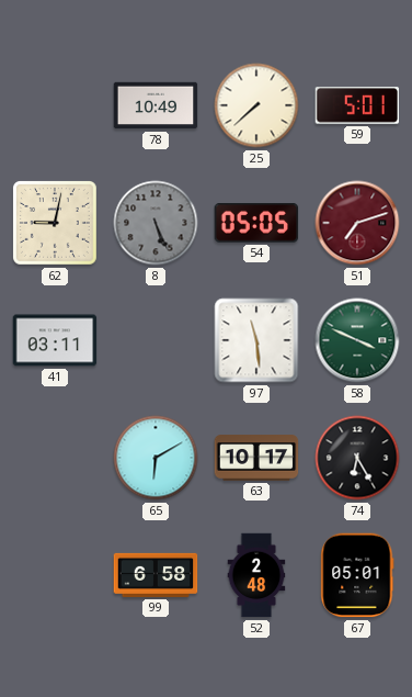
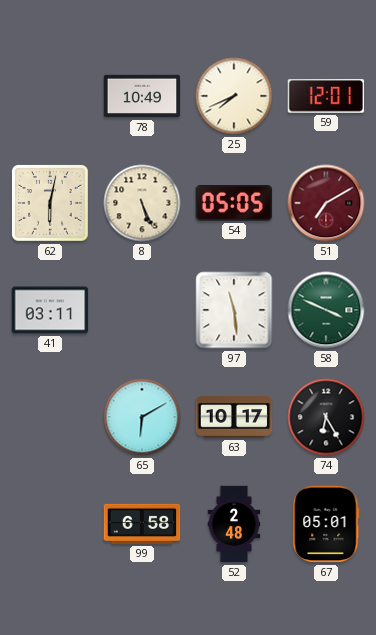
25: 7:38 -> 7:41
59: 5:01 -> 12:01
62: 9:02 -> 6:02
8 dial: grey -> cream
51: 7:12 -> 7:10
